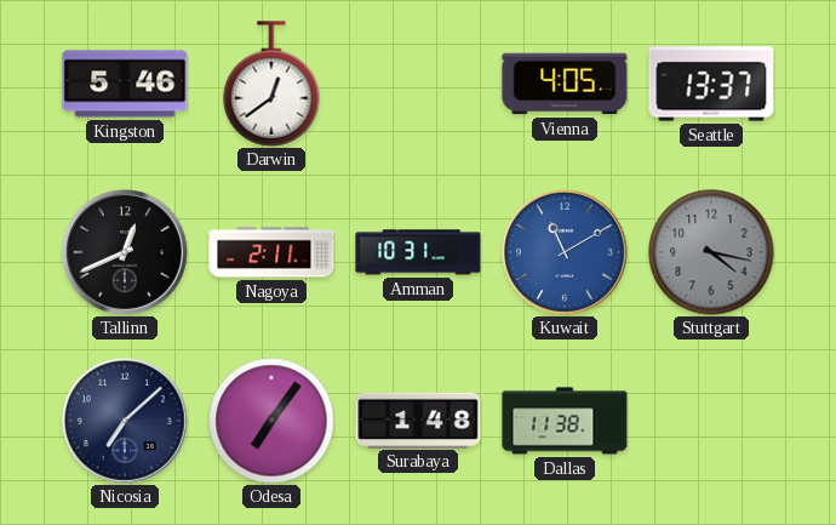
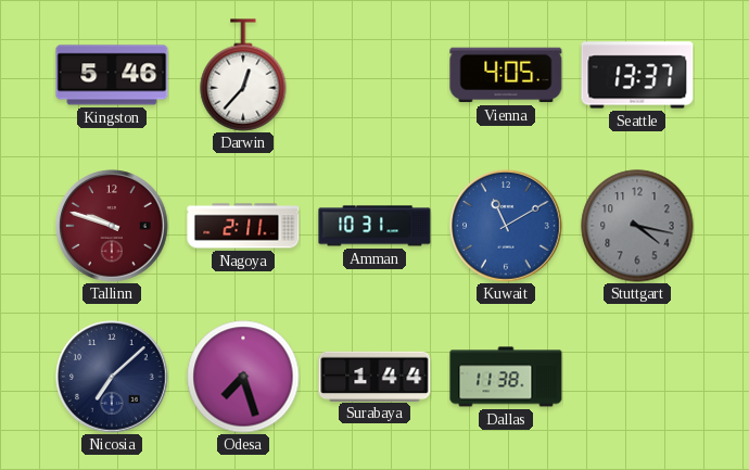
Darwin: 12:39 -> 12:37
Tallinn: 12:41 -> 9:48
Tallinn dial: black -> burgundy
Odesa: 7:06 -> 7:27
Surabaya: 1:48 -> 1:44
